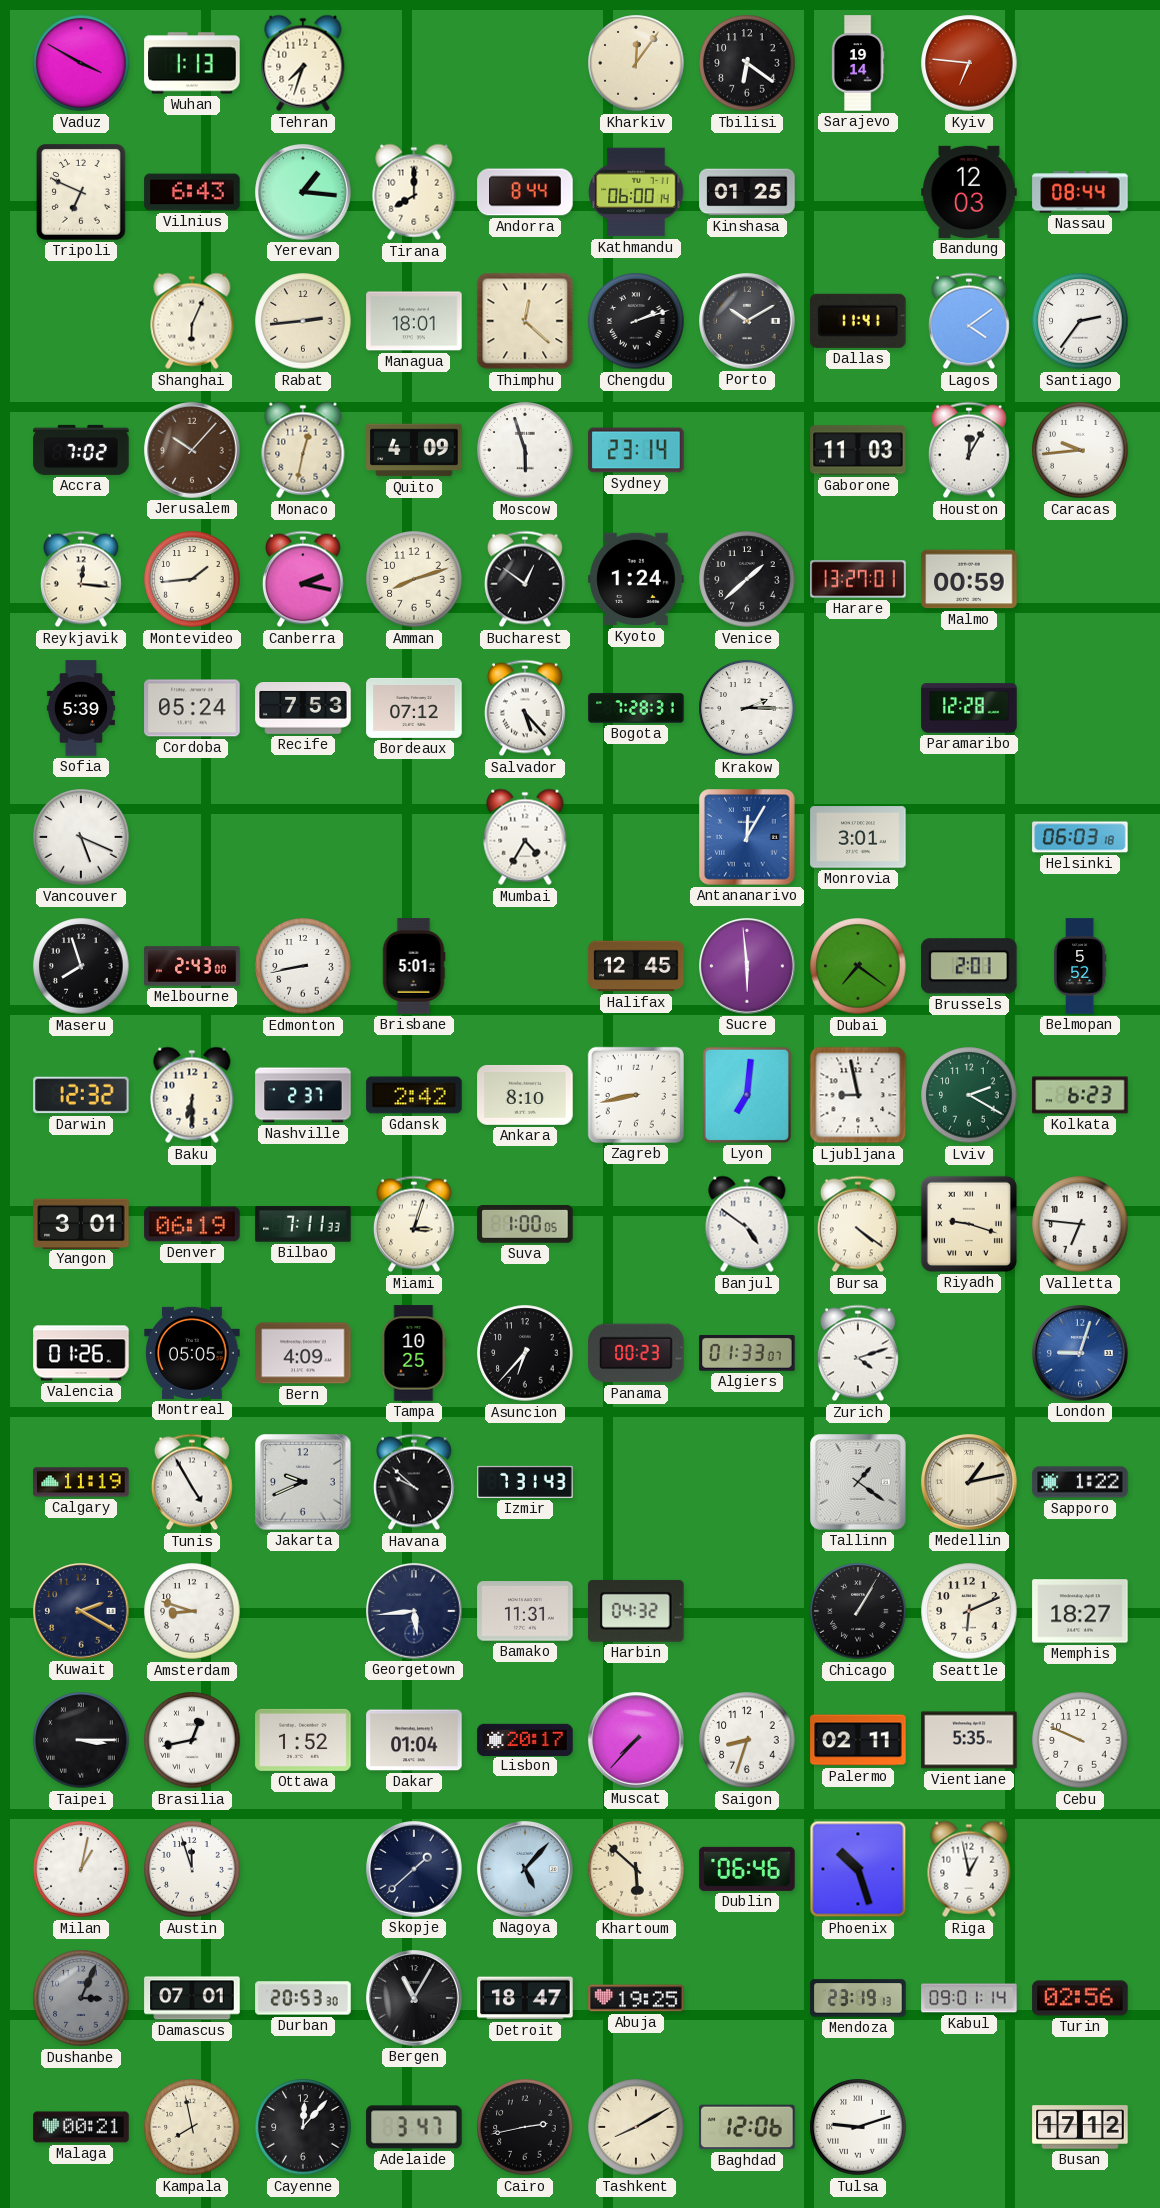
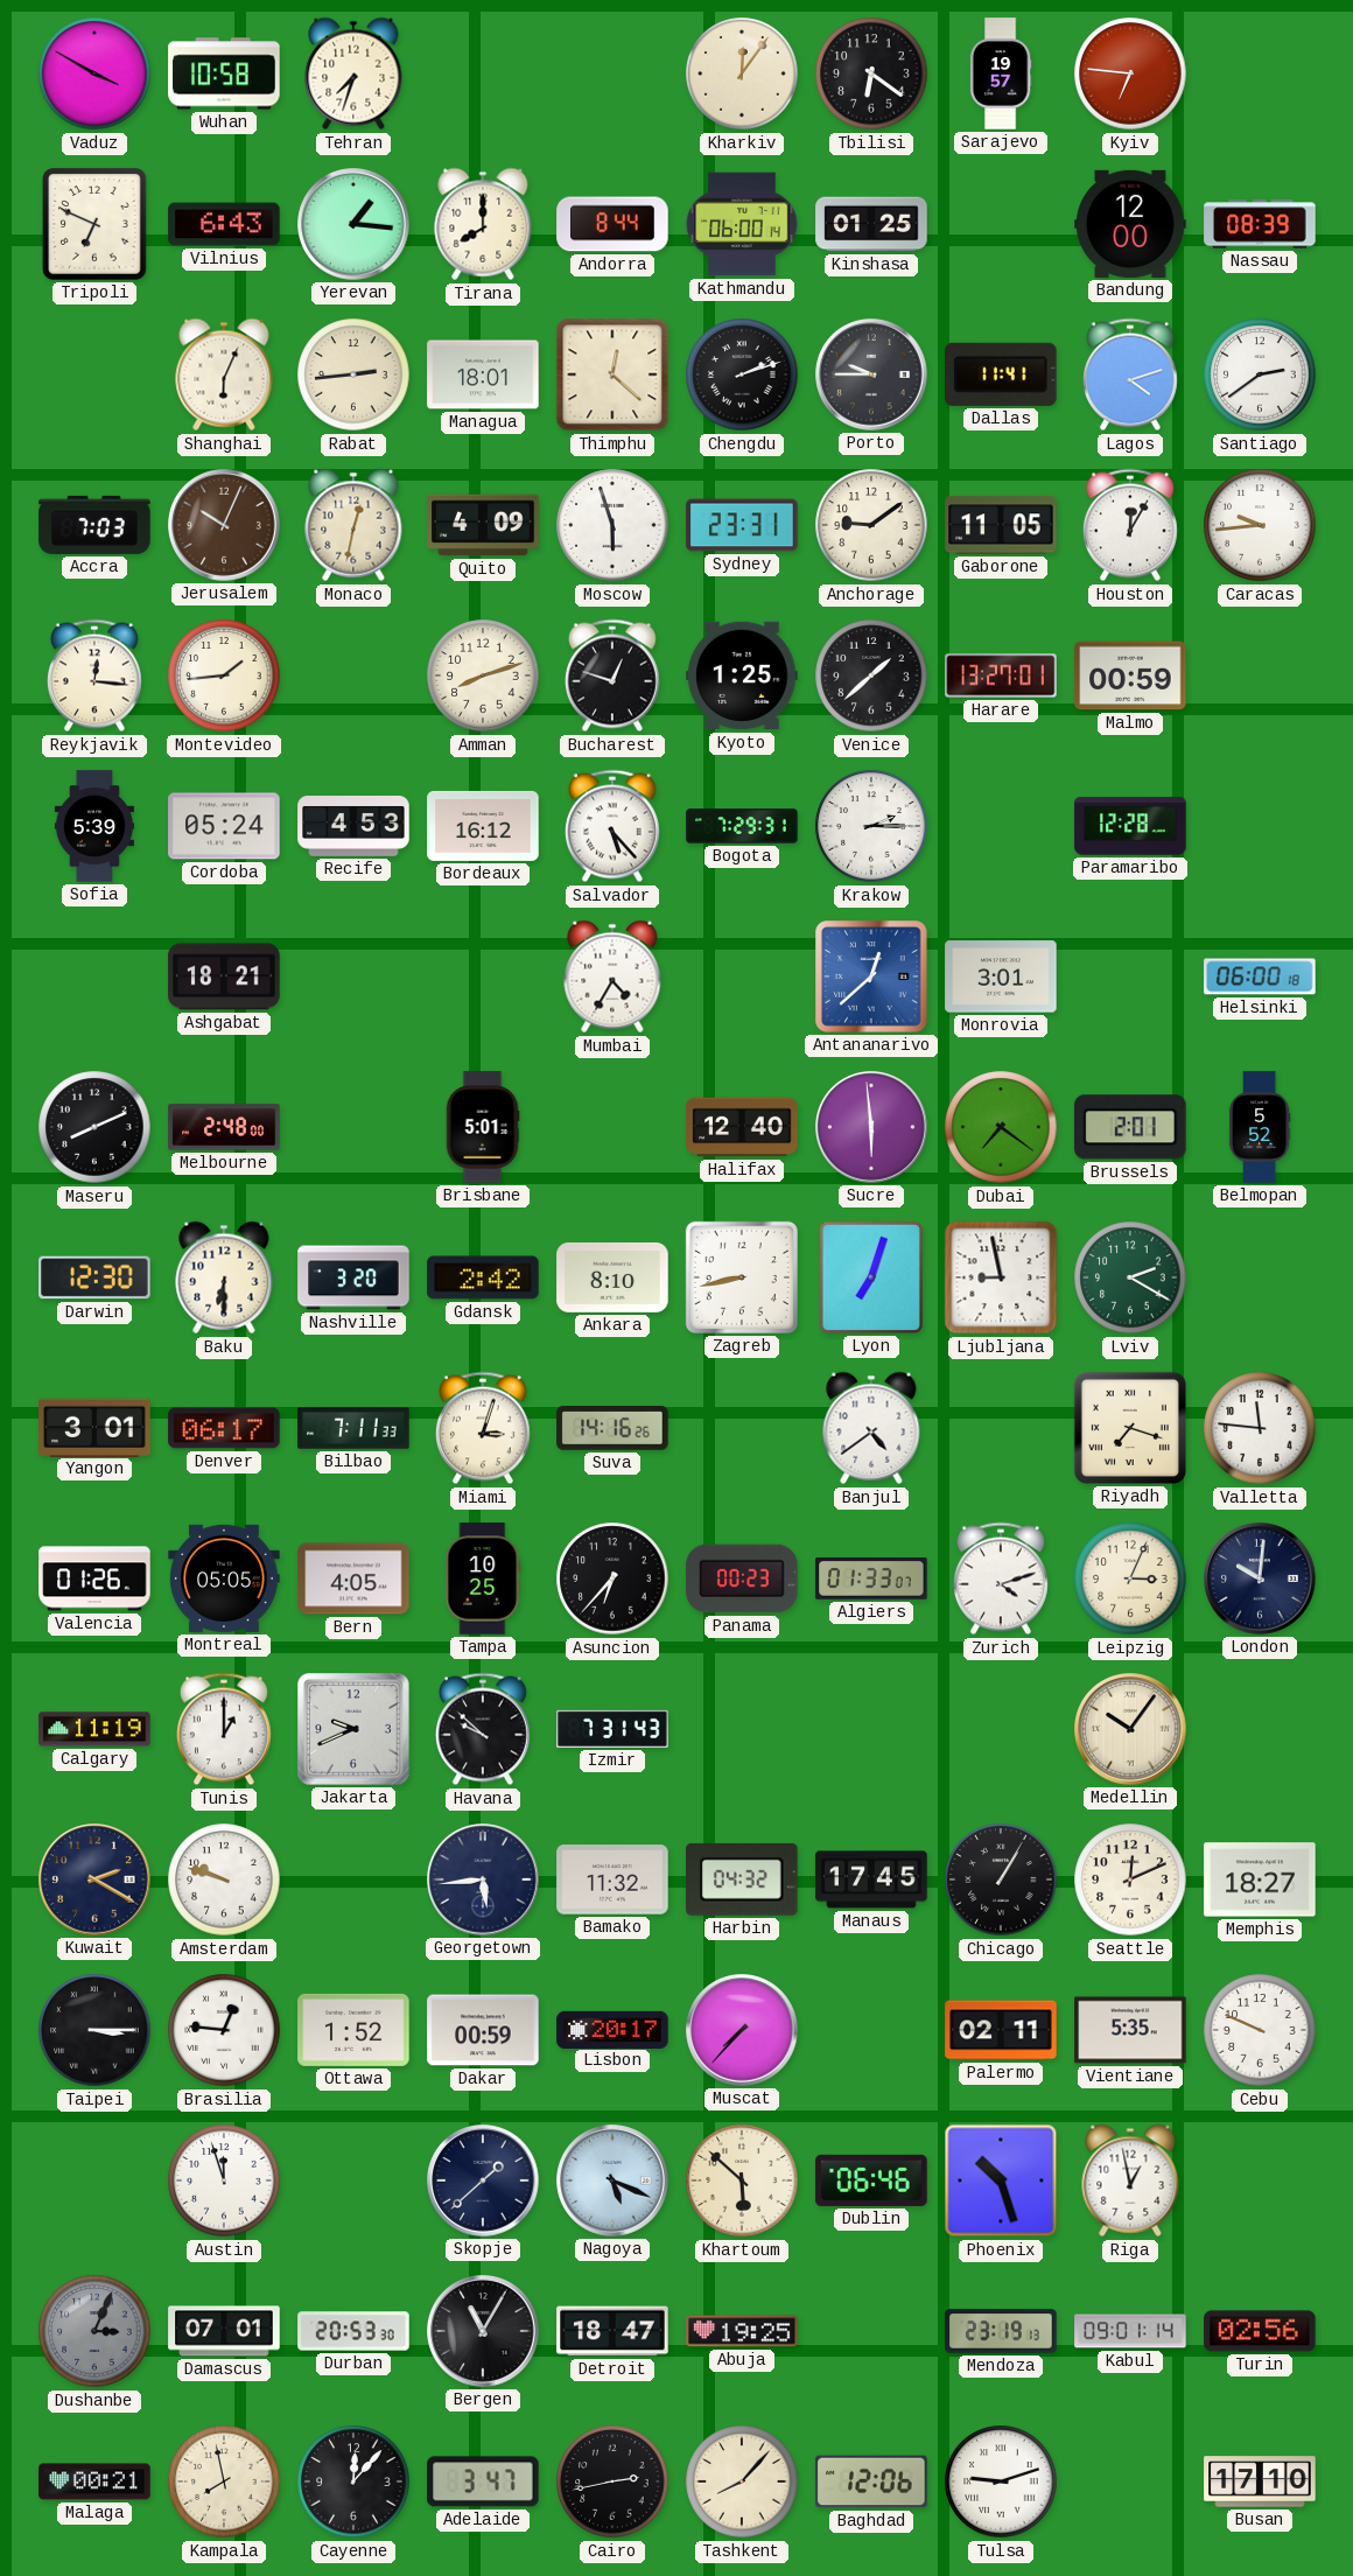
Wuhan: 1:13 -> 10:58
Sarajevo: 19:14 -> 19:57
Bandung: 12:03 -> 12:00
Nassau: 08:44 -> 08:39
Porto: 10:10 -> 9:45
Lagos: 4:09 -> 4:12
Santiago: 2:36 -> 2:39
Accra: 7:02 -> 7:03
Jerusalem: 10:07 -> 10:04
Sydney: 23:14 -> 23:31
Anchorage: none -> 9:09
Gaborone: 11:03 -> 11:05
Canberra: 2:17 -> none
Bucharest: 12:51 -> 12:48
Kyoto: 1:24 -> 1:25
Recife: 7:53 -> 4:53
Bordeaux: 07:12 -> 16:12
Bogota: 7:28 -> 7:29
Vancouver: 5:19 -> none
Ashgabat: none -> 18:21
Antananarivo: 12:05 -> 12:38
Helsinki: 06:03 -> 06:00
Maseru: 7:57 -> 8:11
Melbourne: 2:43 -> 2:48
Edmonton: 8:43 -> none
Halifax: 12:45 -> 12:40
Darwin: 12:32 -> 12:30
Nashville: 2:37 -> 3:20
Lyon: 7:01 -> 7:03
Kolkata: 6:23 -> none
Denver: 06:19 -> 06:17
Suva: 1:00 -> 14:16
Banjul: 4:51 -> 4:39
Bursa: 4:21 -> none
Riyadh: 9:18 -> 7:18
Valletta: 6:46 -> 11:46
Bern: 4:09 -> 4:05
Leipzig: none -> 3:04
London: 9:03 -> 10:01
London dial: blue -> navy
Tunis: 4:55 -> 1:00
Tallinn: 1:21 -> none
Medellin: 1:13 -> 10:06
Sapporo: 1:22 -> none
Amsterdam: 8:48 -> 9:48
Bamako: 11:31 -> 11:32
Manaus: none -> 17:45
Seattle: 6:11 -> 12:11
Brasilia: 12:43 -> 12:46
Dakar: 01:04 -> 00:59
Saigon: 8:33 -> none
Milan: 1:02 -> none
Nagoya: 5:07 -> 5:19
Tashkent: 8:10 -> 8:07
Busan: 17:12 -> 17:10
